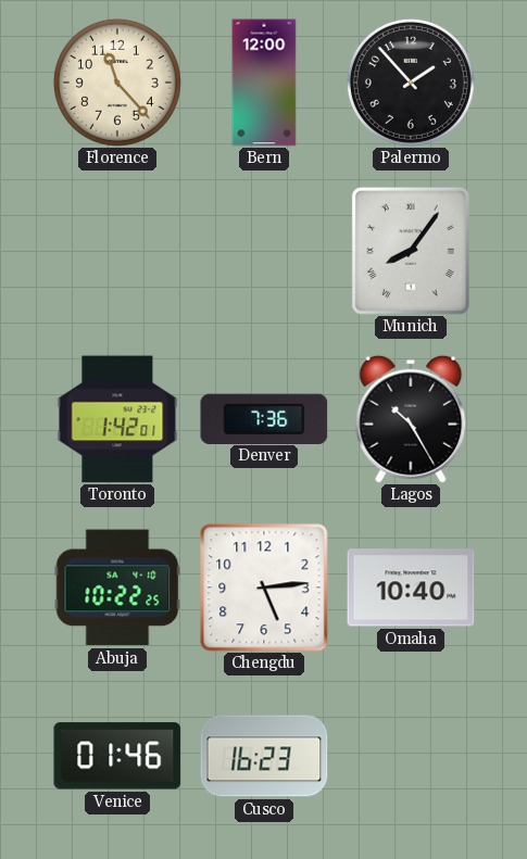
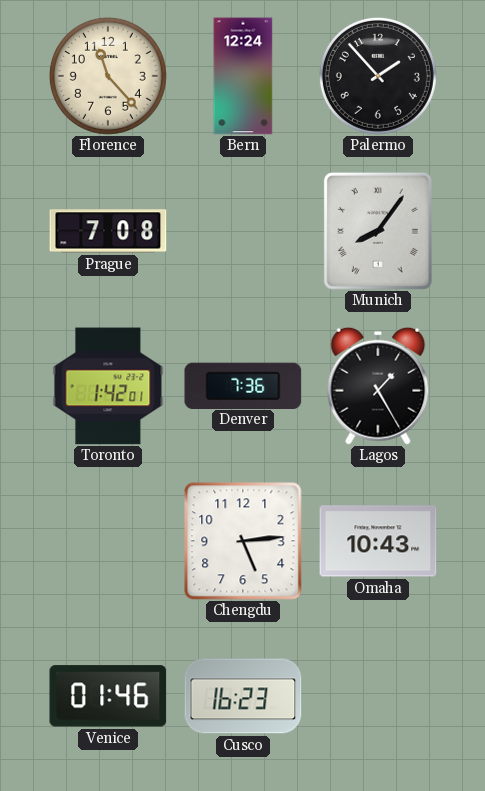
Bern: 12:00 -> 12:24
Prague: none -> 7:08
Lagos: 10:25 -> 1:25
Abuja: 10:22 -> none
Omaha: 10:40 -> 10:43
